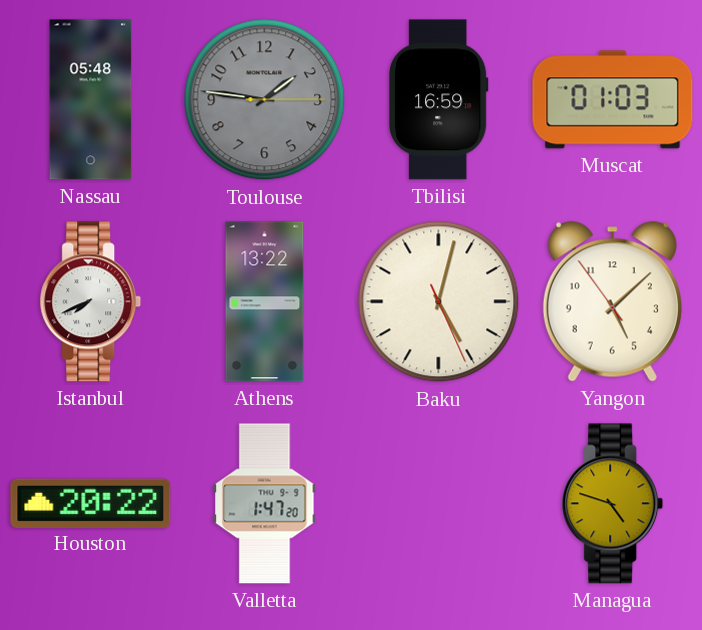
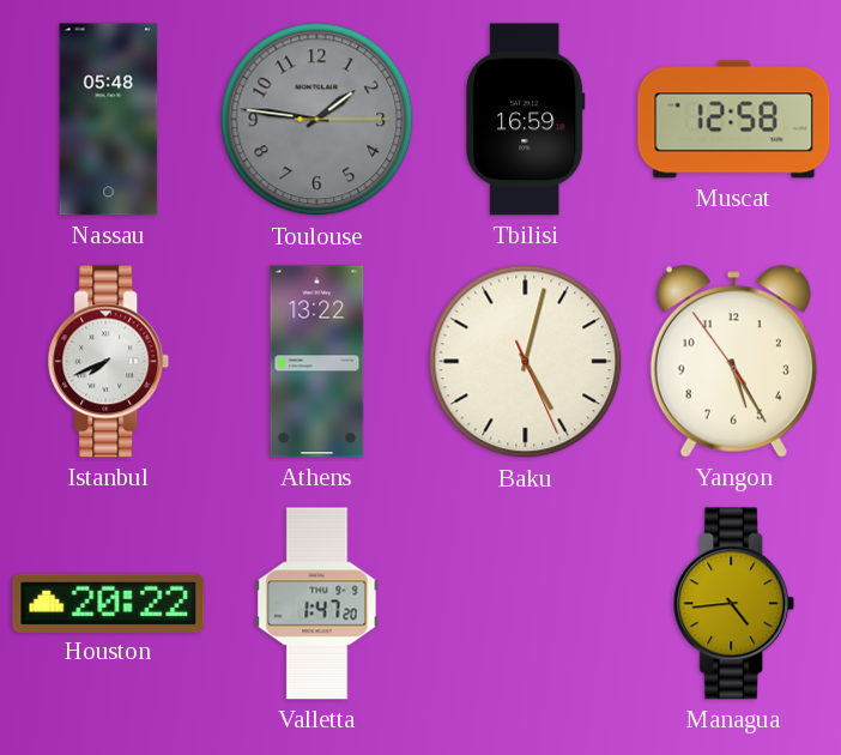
Muscat: 01:03 -> 12:58
Yangon: 5:07 -> 5:24
Managua: 4:48 -> 4:44
